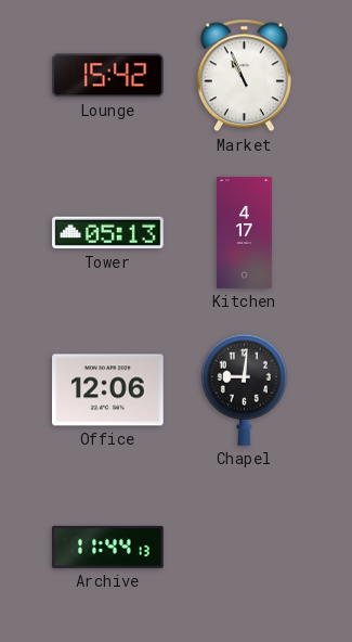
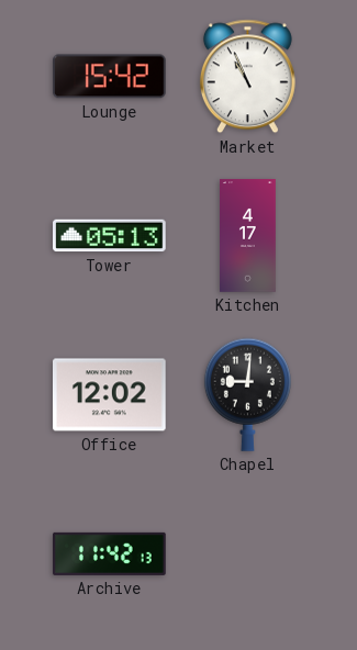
Office: 12:06 -> 12:02
Archive: 11:44 -> 11:42
